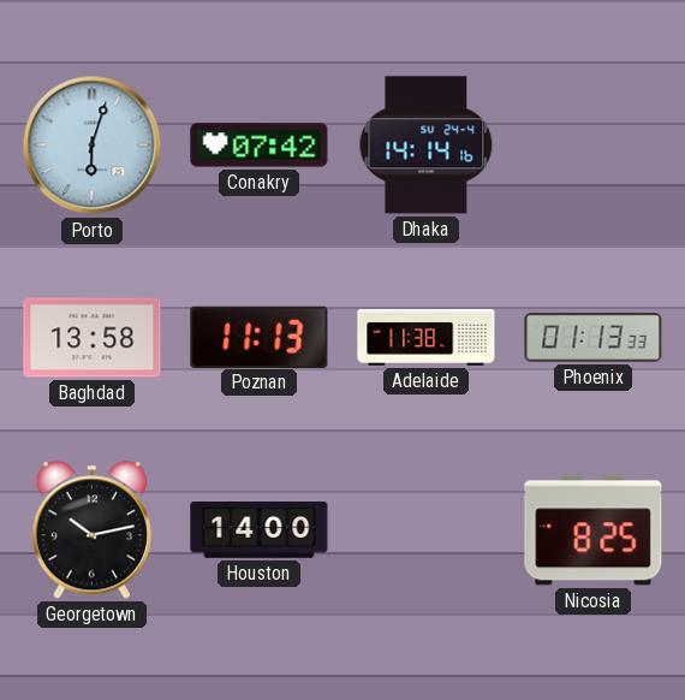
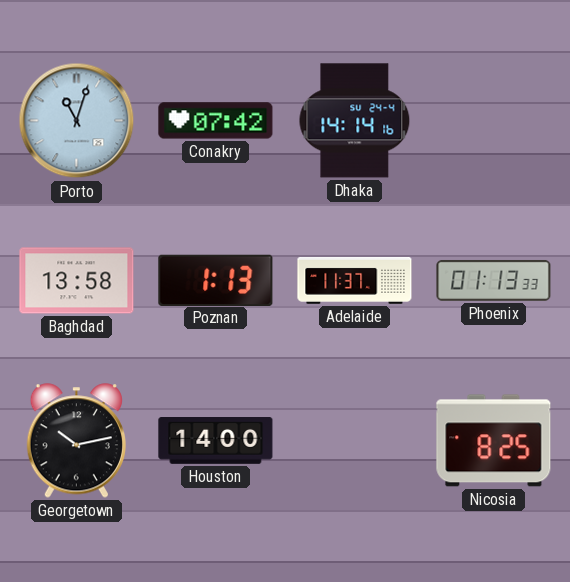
Porto: 6:03 -> 11:03
Poznan: 11:13 -> 1:13
Adelaide: 11:38 -> 11:37
